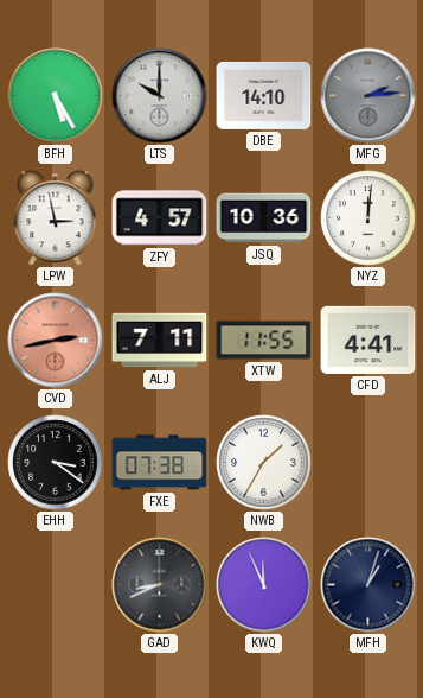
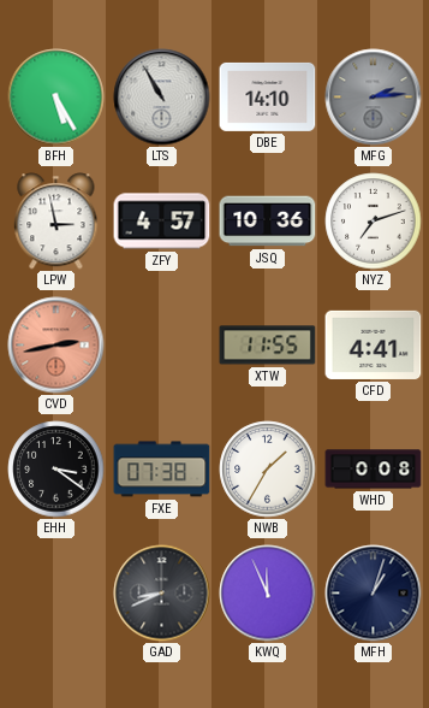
LTS: 10:00 -> 10:55
NYZ: 12:01 -> 7:12
ALJ: 7:11 -> none
WHD: none -> 0:08
